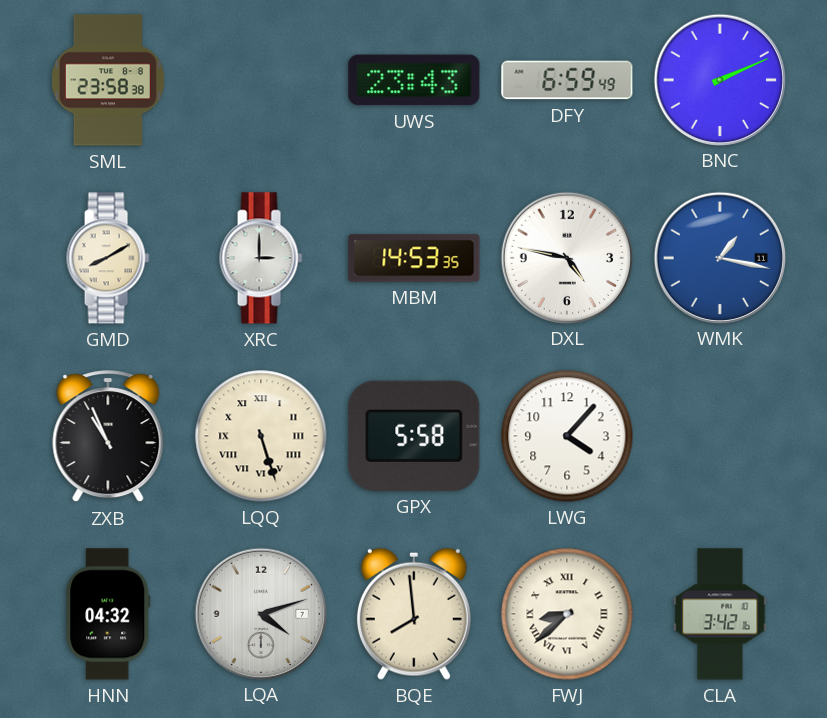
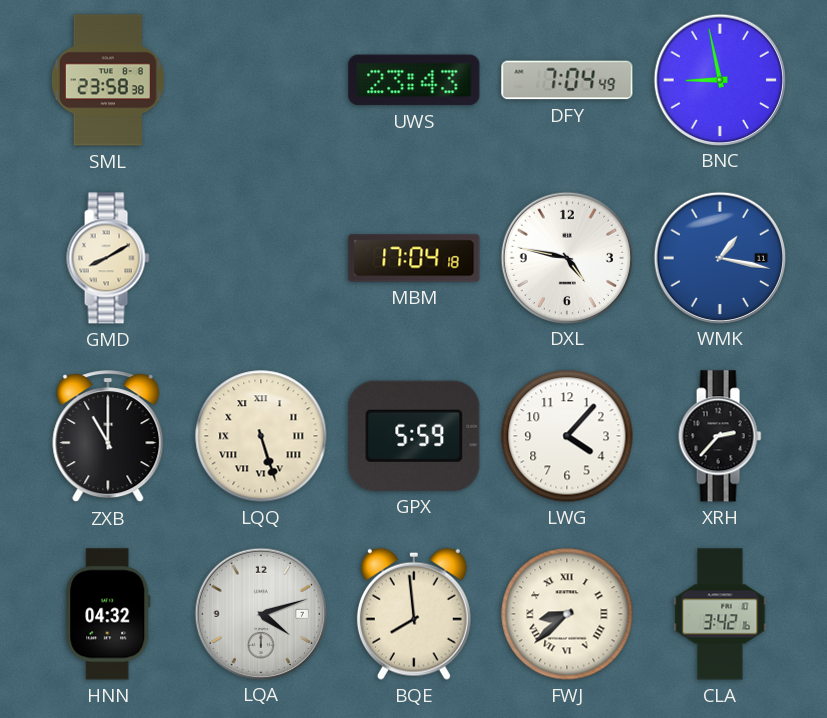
DFY: 6:59 -> 7:04
BNC: 2:11 -> 8:58
XRC: 3:00 -> none
MBM: 14:53 -> 17:04
ZXB: 10:56 -> 11:00
GPX: 5:58 -> 5:59
XRH: none -> 2:37
